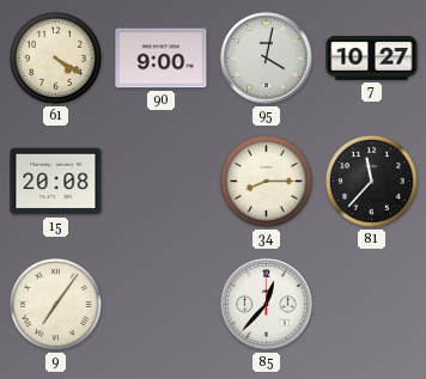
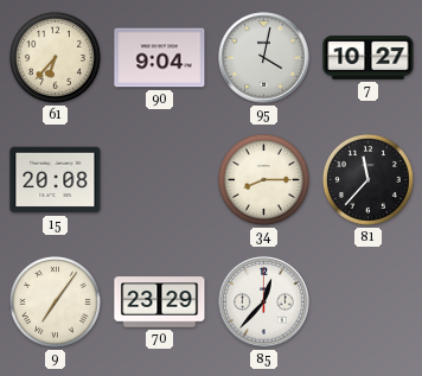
61: 4:20 -> 6:37
90: 9:00 -> 9:04
70: none -> 23:29
